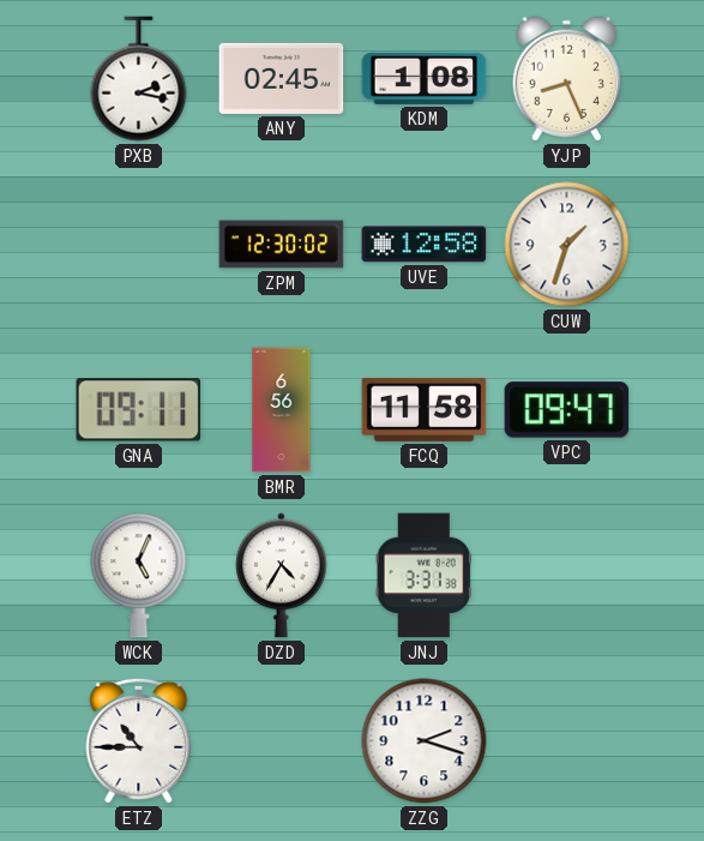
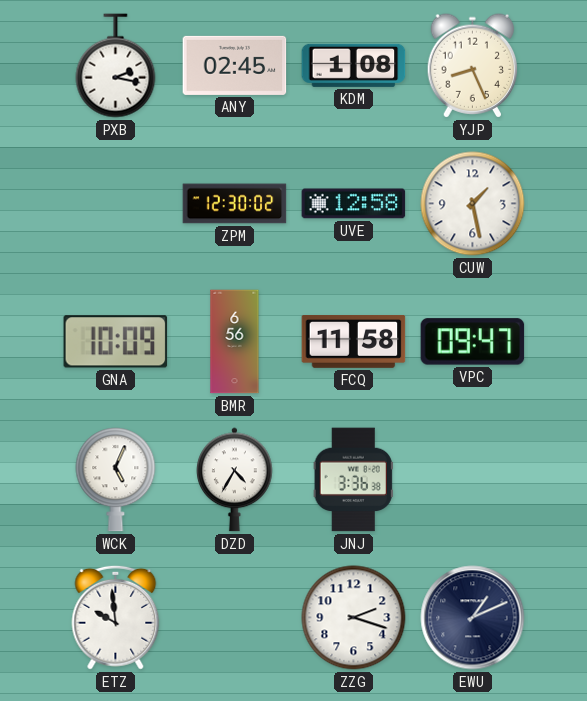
CUW: 1:33 -> 1:28
GNA: 09:11 -> 10:09
JNJ: 3:31 -> 3:36
ETZ: 10:45 -> 9:59
EWU: none -> 1:11
